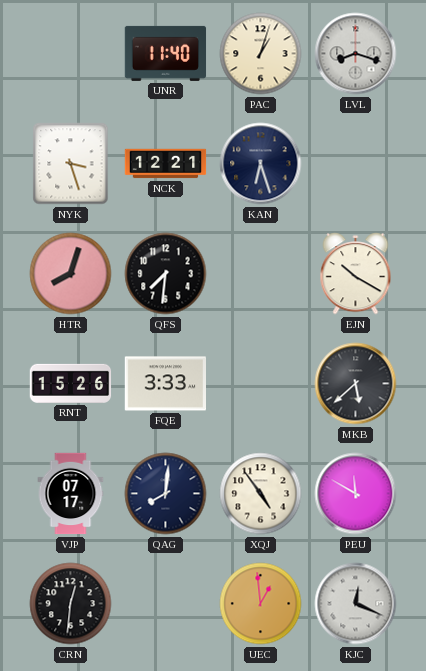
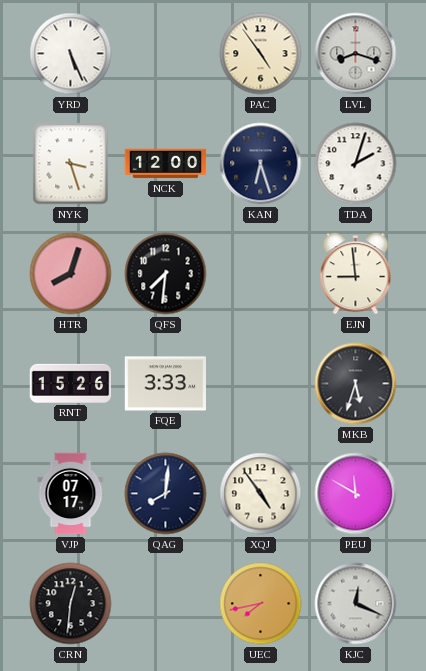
YRD: none -> 5:26
UNR: 11:40 -> none
PAC: 1:03 -> 4:54
NCK: 12:21 -> 12:00
TDA: none -> 2:03
EJN: 10:20 -> 8:59
MKB: 5:38 -> 5:33
UEC: 12:59 -> 7:43
